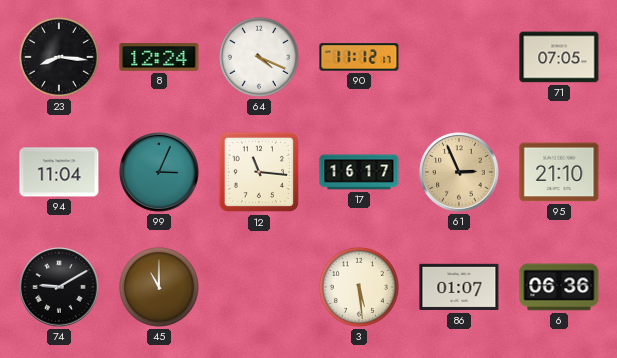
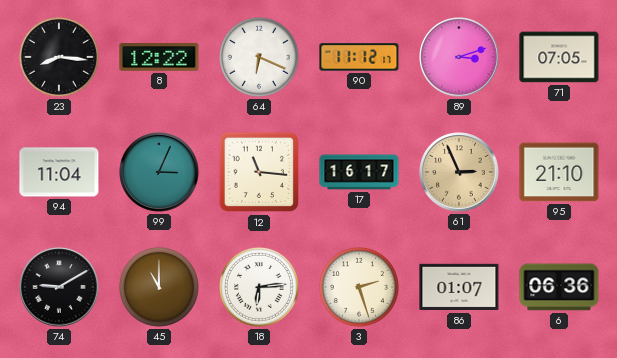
8: 12:24 -> 12:22
64: 4:19 -> 6:19
89: none -> 3:12
18: none -> 6:14
3: 5:29 -> 2:27
